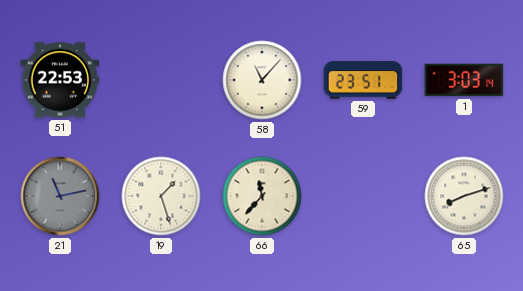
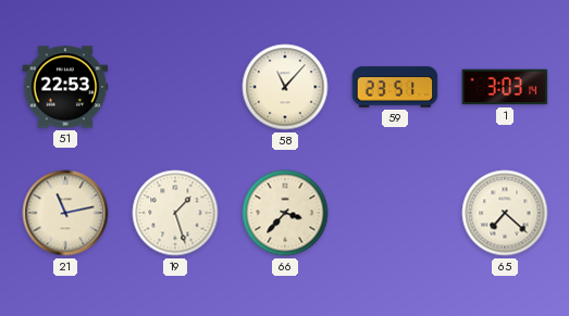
21 dial: grey -> cream
66: 11:37 -> 3:37
65: 8:12 -> 7:22
